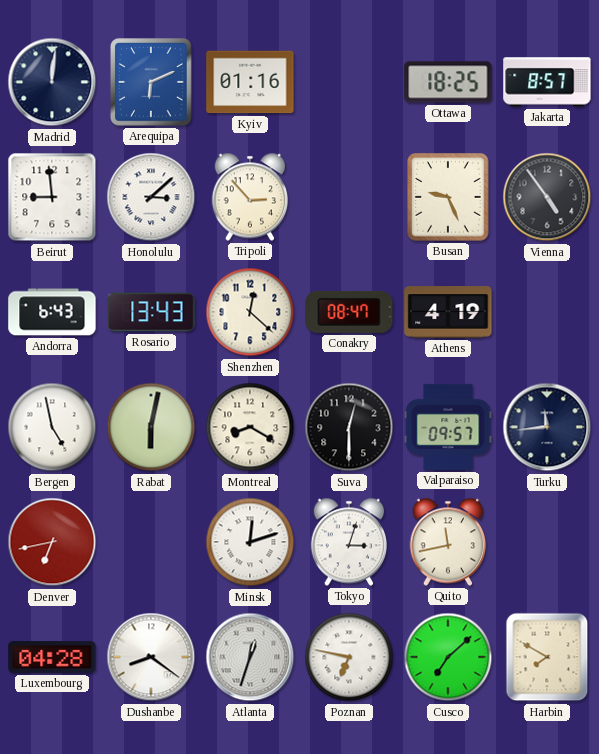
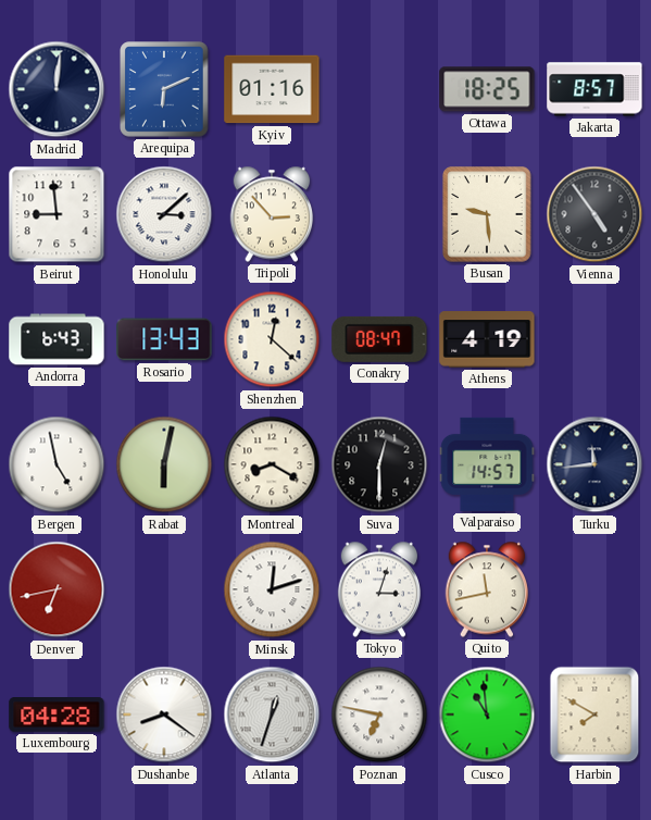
Busan: 9:26 -> 9:29
Valparaiso: 09:57 -> 14:57
Cusco: 7:08 -> 10:59
